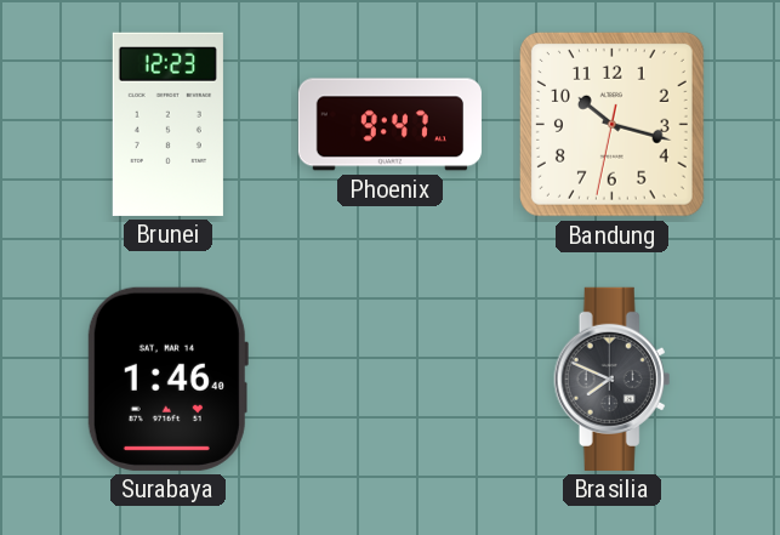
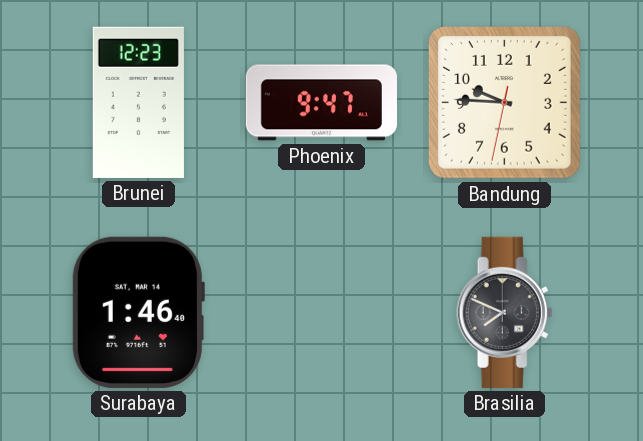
Bandung: 10:17 -> 9:45
